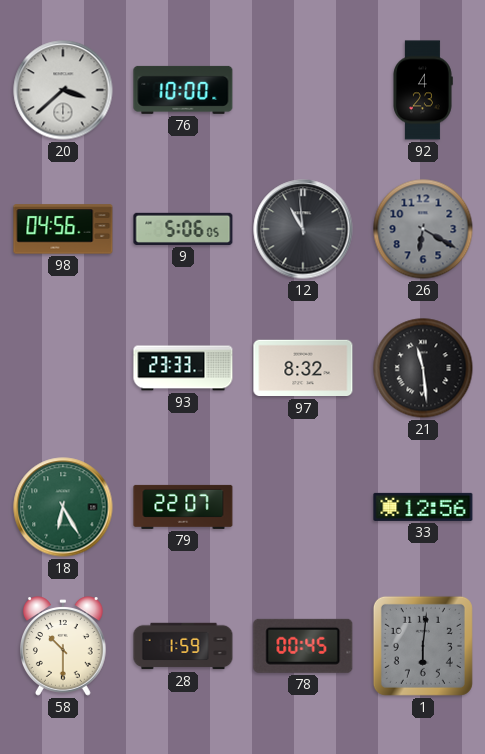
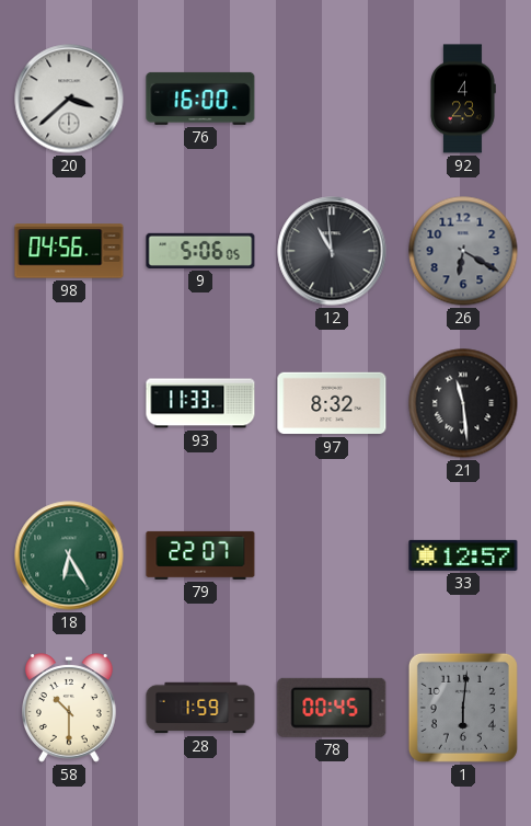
76: 10:00 -> 16:00
93: 23:33 -> 11:33
33: 12:56 -> 12:57
